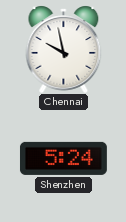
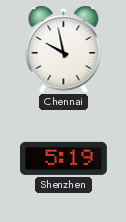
Shenzhen: 5:24 -> 5:19
